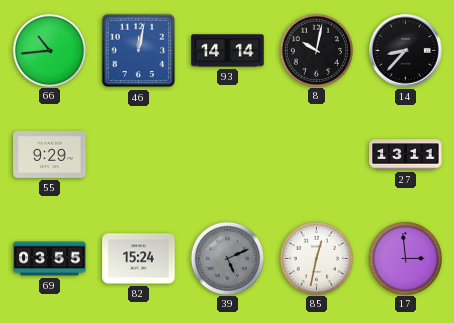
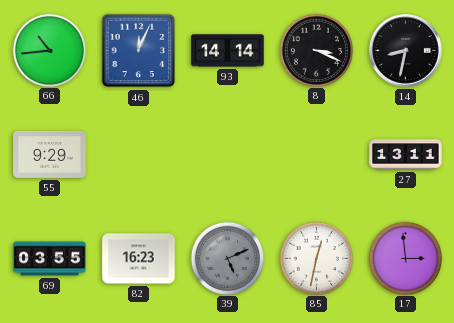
46: 12:02 -> 12:04
8: 10:02 -> 3:19
14: 8:37 -> 8:32
82: 15:24 -> 16:23
